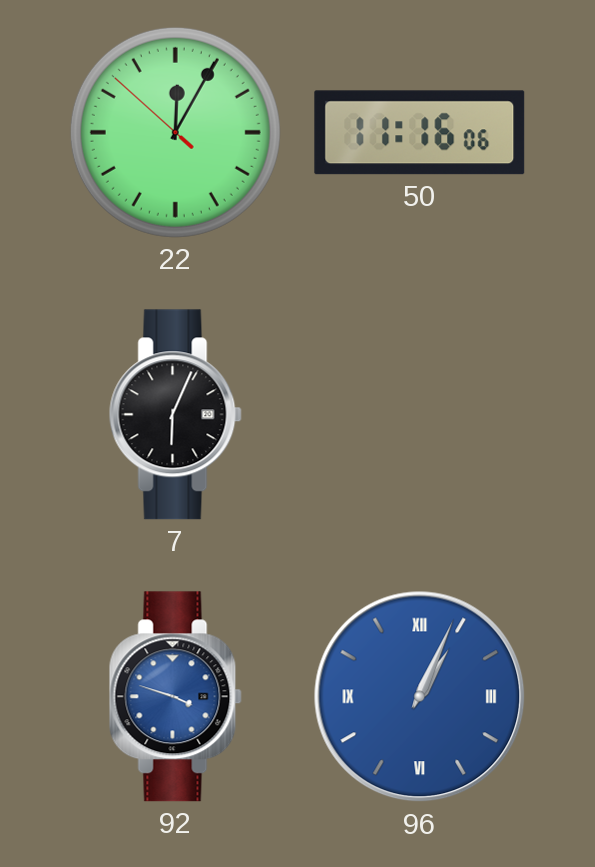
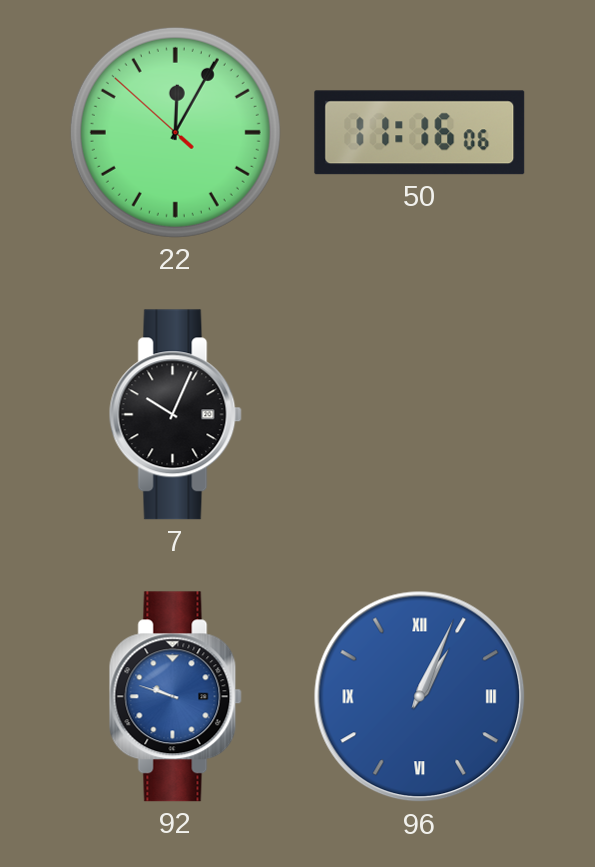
7: 6:04 -> 10:04
92: 3:48 -> 9:48
